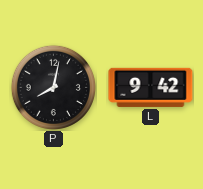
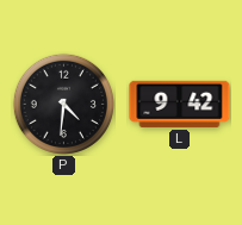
P: 8:02 -> 4:31
